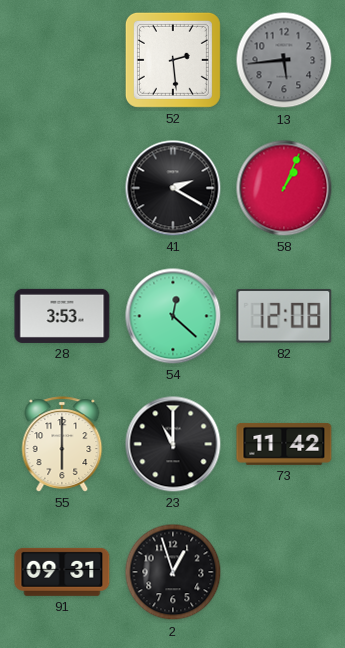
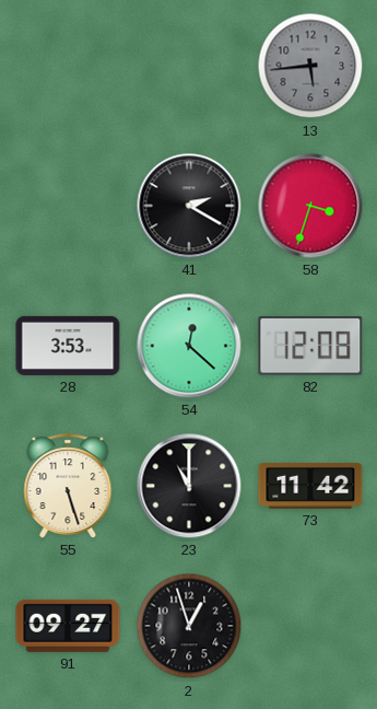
52: 2:29 -> none
58: 1:04 -> 3:33
55: 6:00 -> 5:27
91: 09:31 -> 09:27
